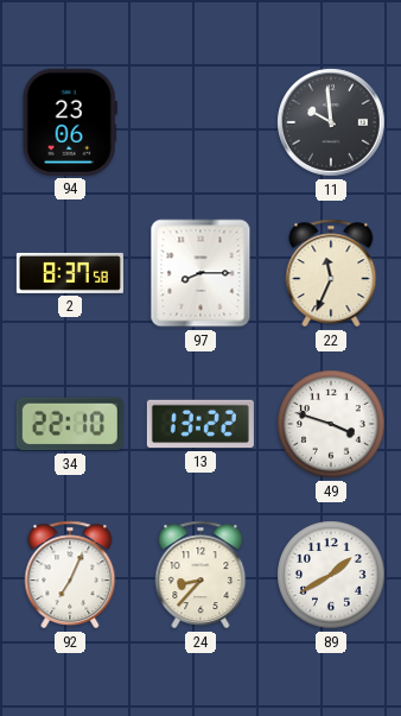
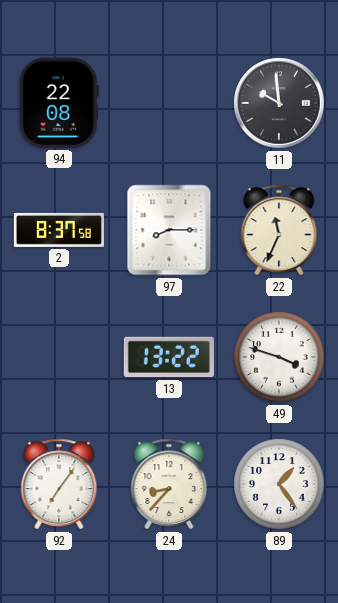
94: 23:06 -> 22:08
34: 22:10 -> none
92: 7:04 -> 7:06
89: 1:40 -> 1:24
